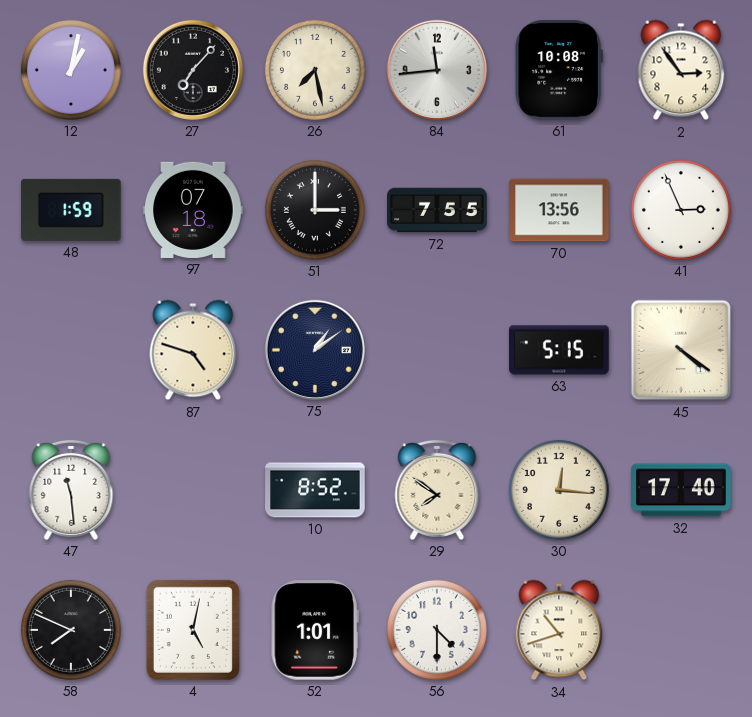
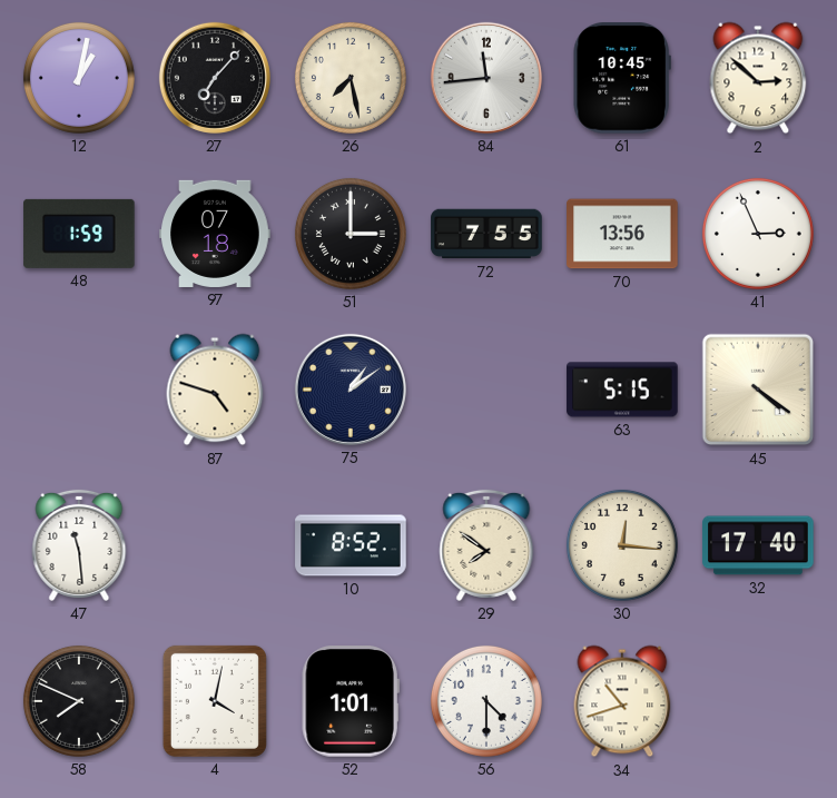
61: 10:08 -> 10:45
2: 2:54 -> 2:52
4: 5:02 -> 4:02
